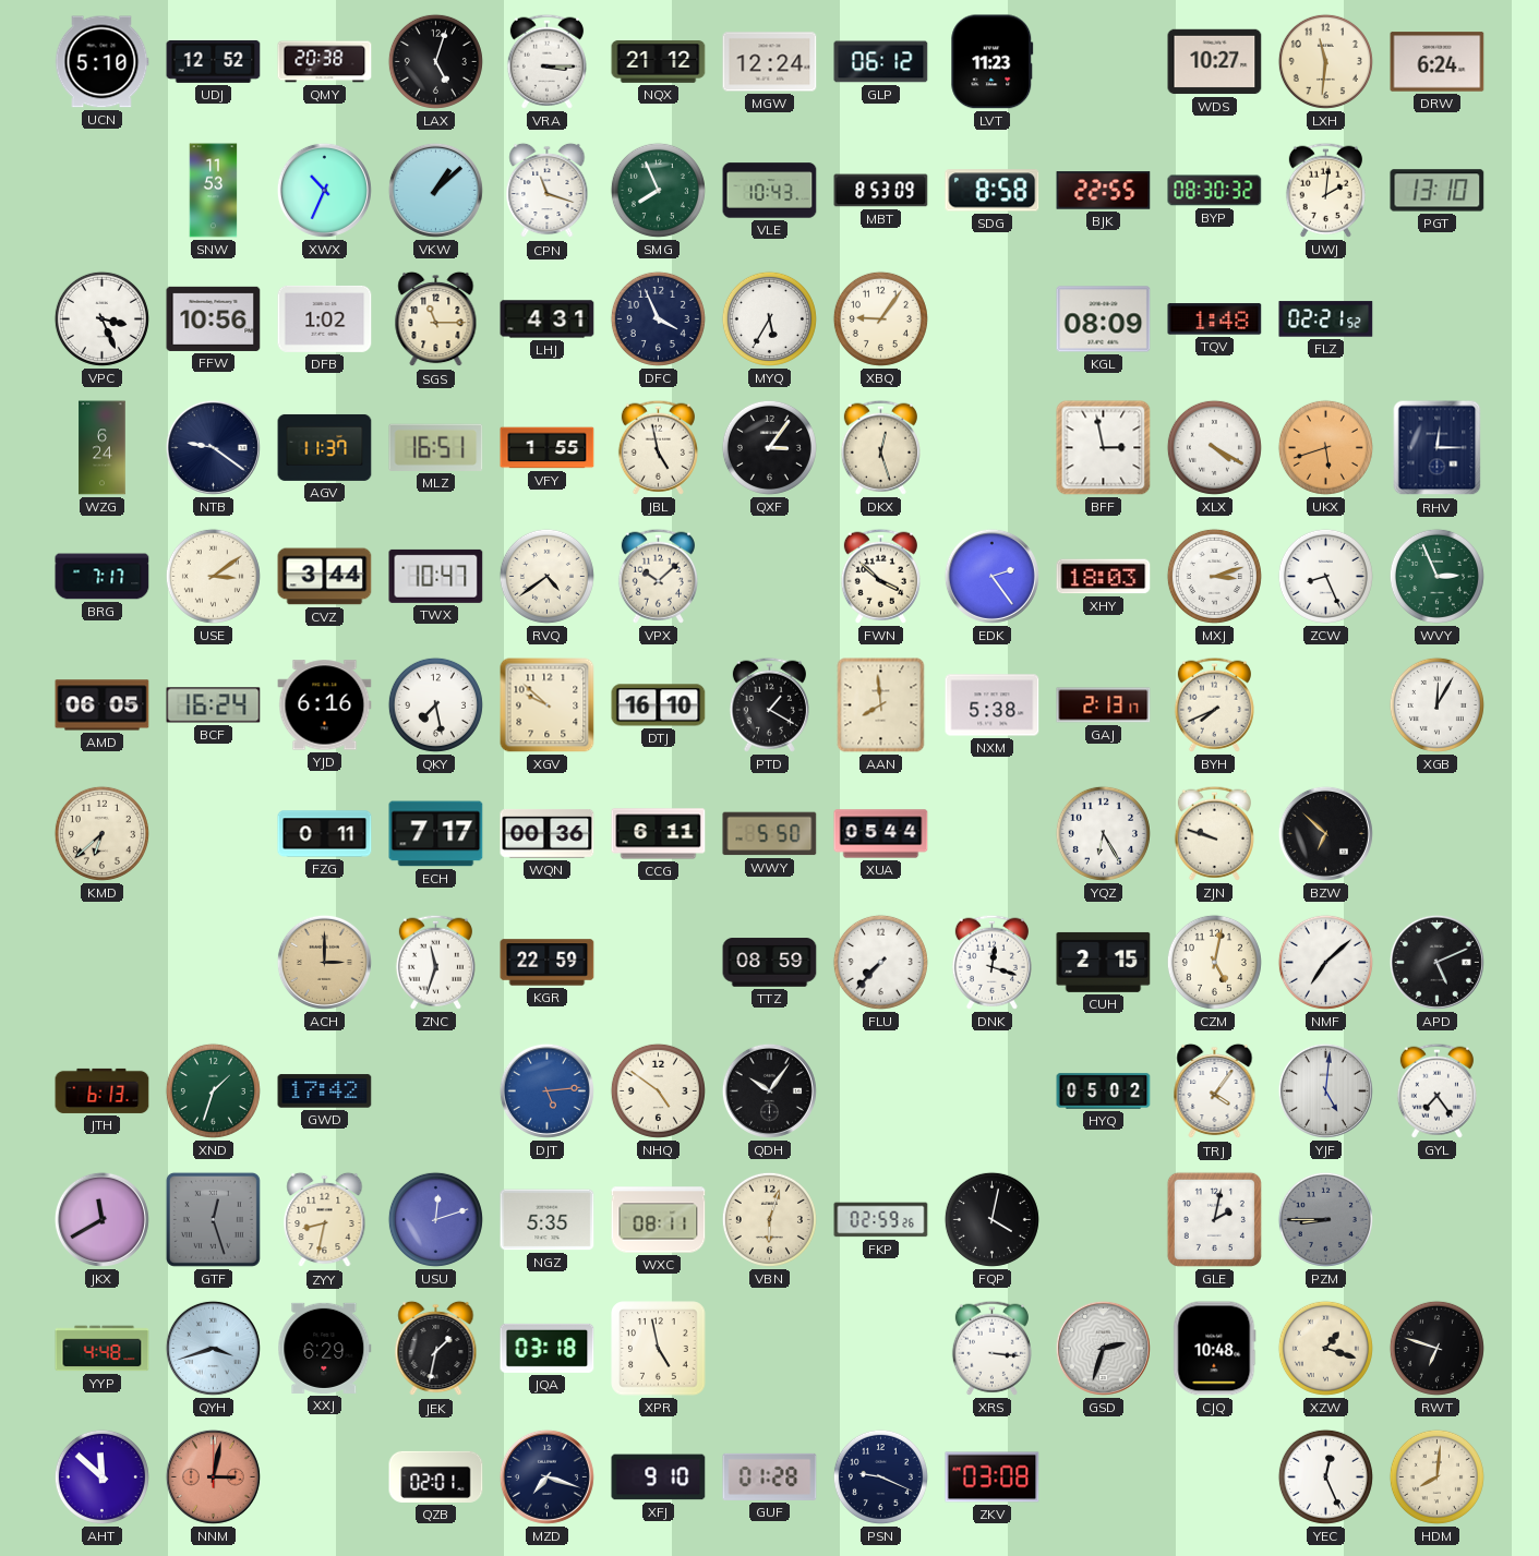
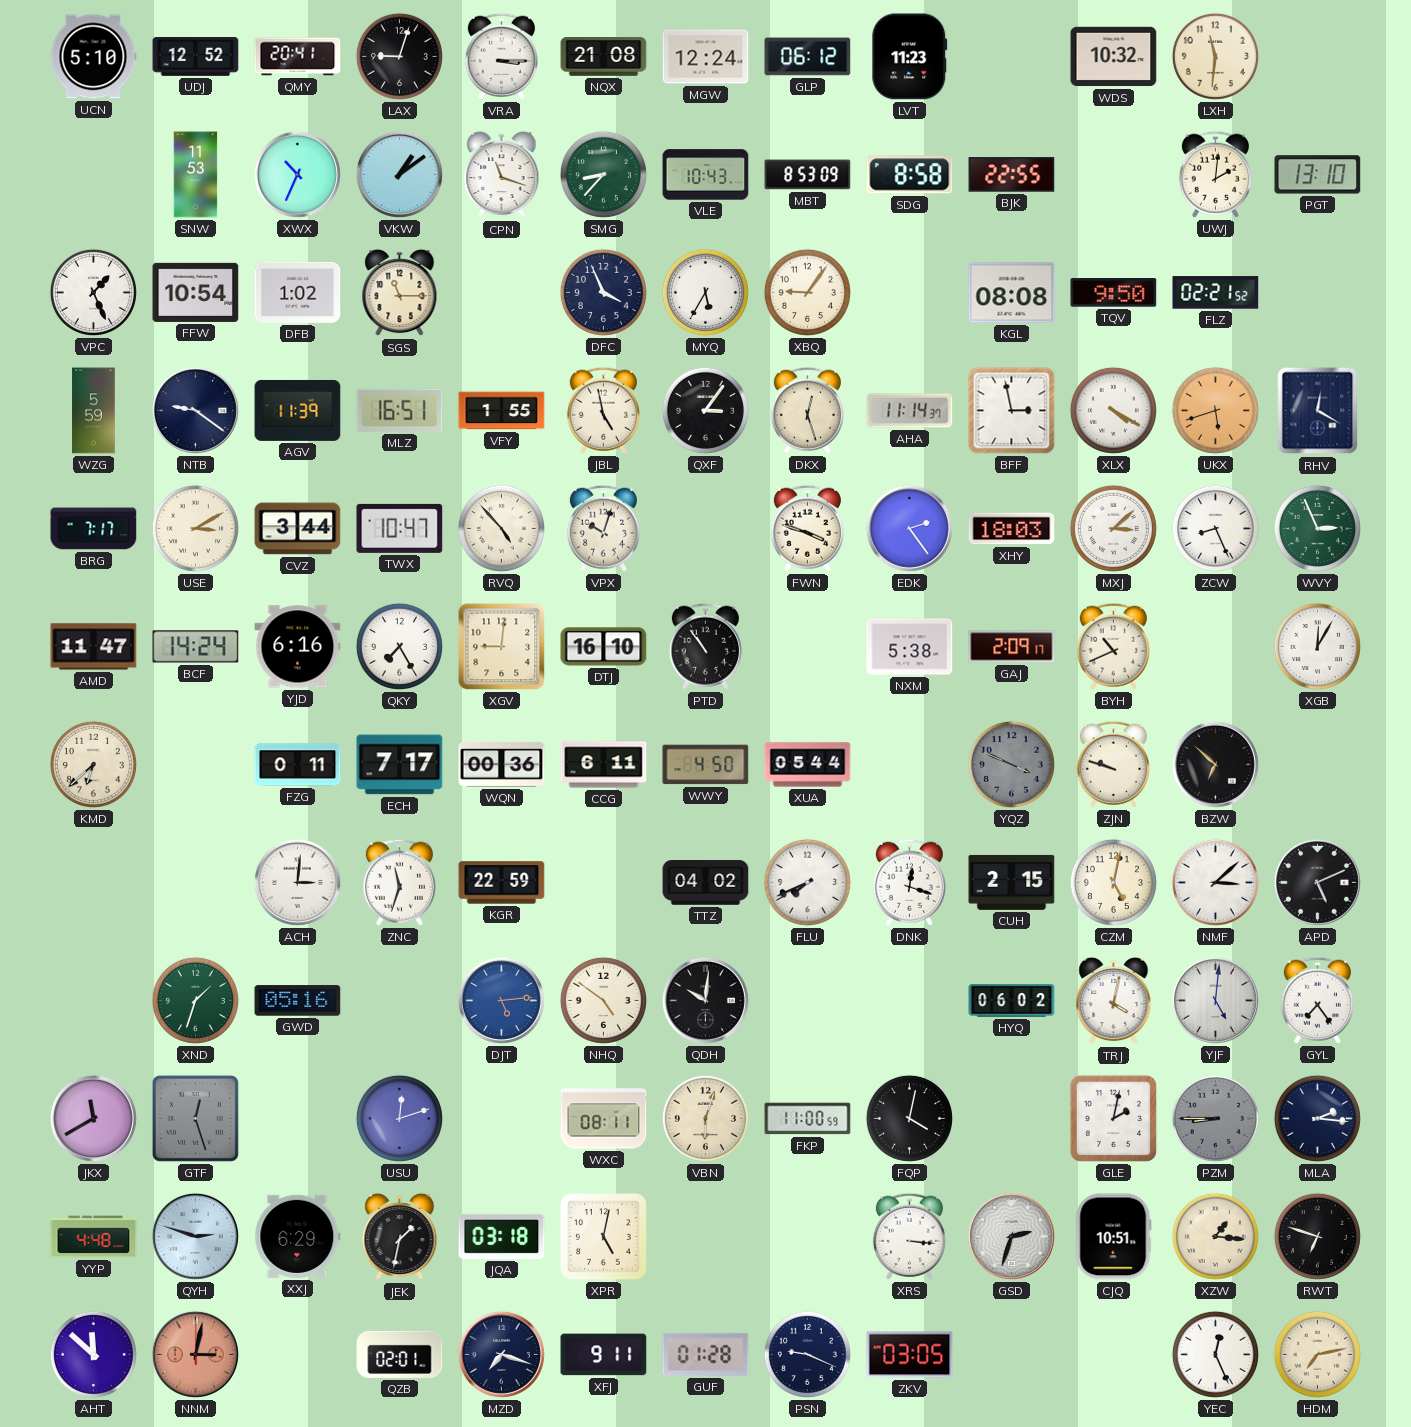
QMY: 20:38 -> 20:41
LAX: 5:03 -> 9:03
NQX: 21:12 -> 21:08
WDS: 10:27 -> 10:32
DRW: 6:24 -> none
VKW: 1:08 -> 1:09
SMG: 7:56 -> 8:37
BYP: 08:30 -> none
VPC: 3:26 -> 1:26
FFW: 10:56 -> 10:54
LHJ: 4:31 -> none
KGL: 08:09 -> 08:08
TQV: 1:48 -> 9:50
WZG: 6:24 -> 5:59
AGV: 11:37 -> 11:39
AHA: none -> 11:14
RHV: 12:15 -> 12:20
USE: 3:09 -> 3:10
RVQ: 4:39 -> 4:53
VPX: 10:08 -> 10:03
FWN: 3:52 -> 3:48
MXJ: 3:12 -> 3:08
AMD: 06:05 -> 11:47
BCF: 16:24 -> 14:24
QKY: 7:28 -> 7:25
XGV: 9:52 -> 9:01
PTD: 1:20 -> 10:54
AAN: 7:59 -> none
GAJ: 2:13 -> 2:09
BYH: 7:41 -> 10:41
WWY: 5:50 -> 4:50
YQZ: 6:25 -> 3:49
YQZ dial: white -> grey
ACH: 3:00 -> 3:01
ACH dial: champagne -> white
TTZ: 08:59 -> 04:02
FLU: 7:37 -> 7:41
NMF: 7:08 -> 3:08
JTH: 6:13 -> none
GWD: 17:42 -> 05:16
QDH: 10:06 -> 10:01
HYQ: 05:02 -> 06:02
TRJ: 4:06 -> 4:02
ZYY: 8:32 -> none
NGZ: 5:35 -> none
FKP: 02:59 -> 11:00
MLA: none -> 2:16
QYH: 3:42 -> 2:48
XPR: 4:58 -> 5:02
CJQ: 10:48 -> 10:51
XZW: 1:18 -> 1:16
XFJ: 9:10 -> 9:11
ZKV: 03:08 -> 03:05
HDM: 8:01 -> 7:13
